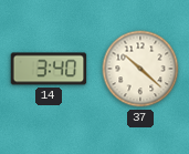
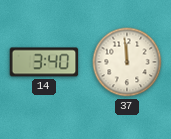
37: 10:22 -> 11:59
